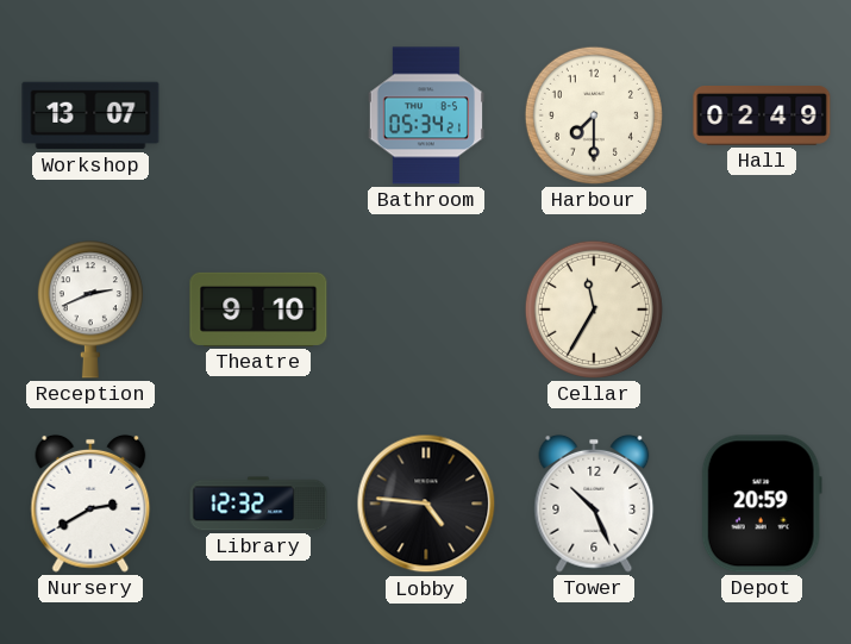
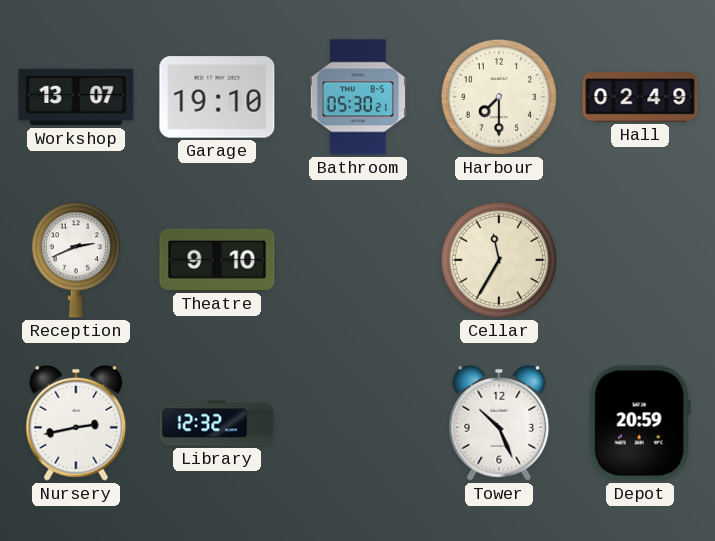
Garage: none -> 19:10
Bathroom: 05:34 -> 05:30
Nursery: 2:40 -> 2:43
Lobby: 4:46 -> none
